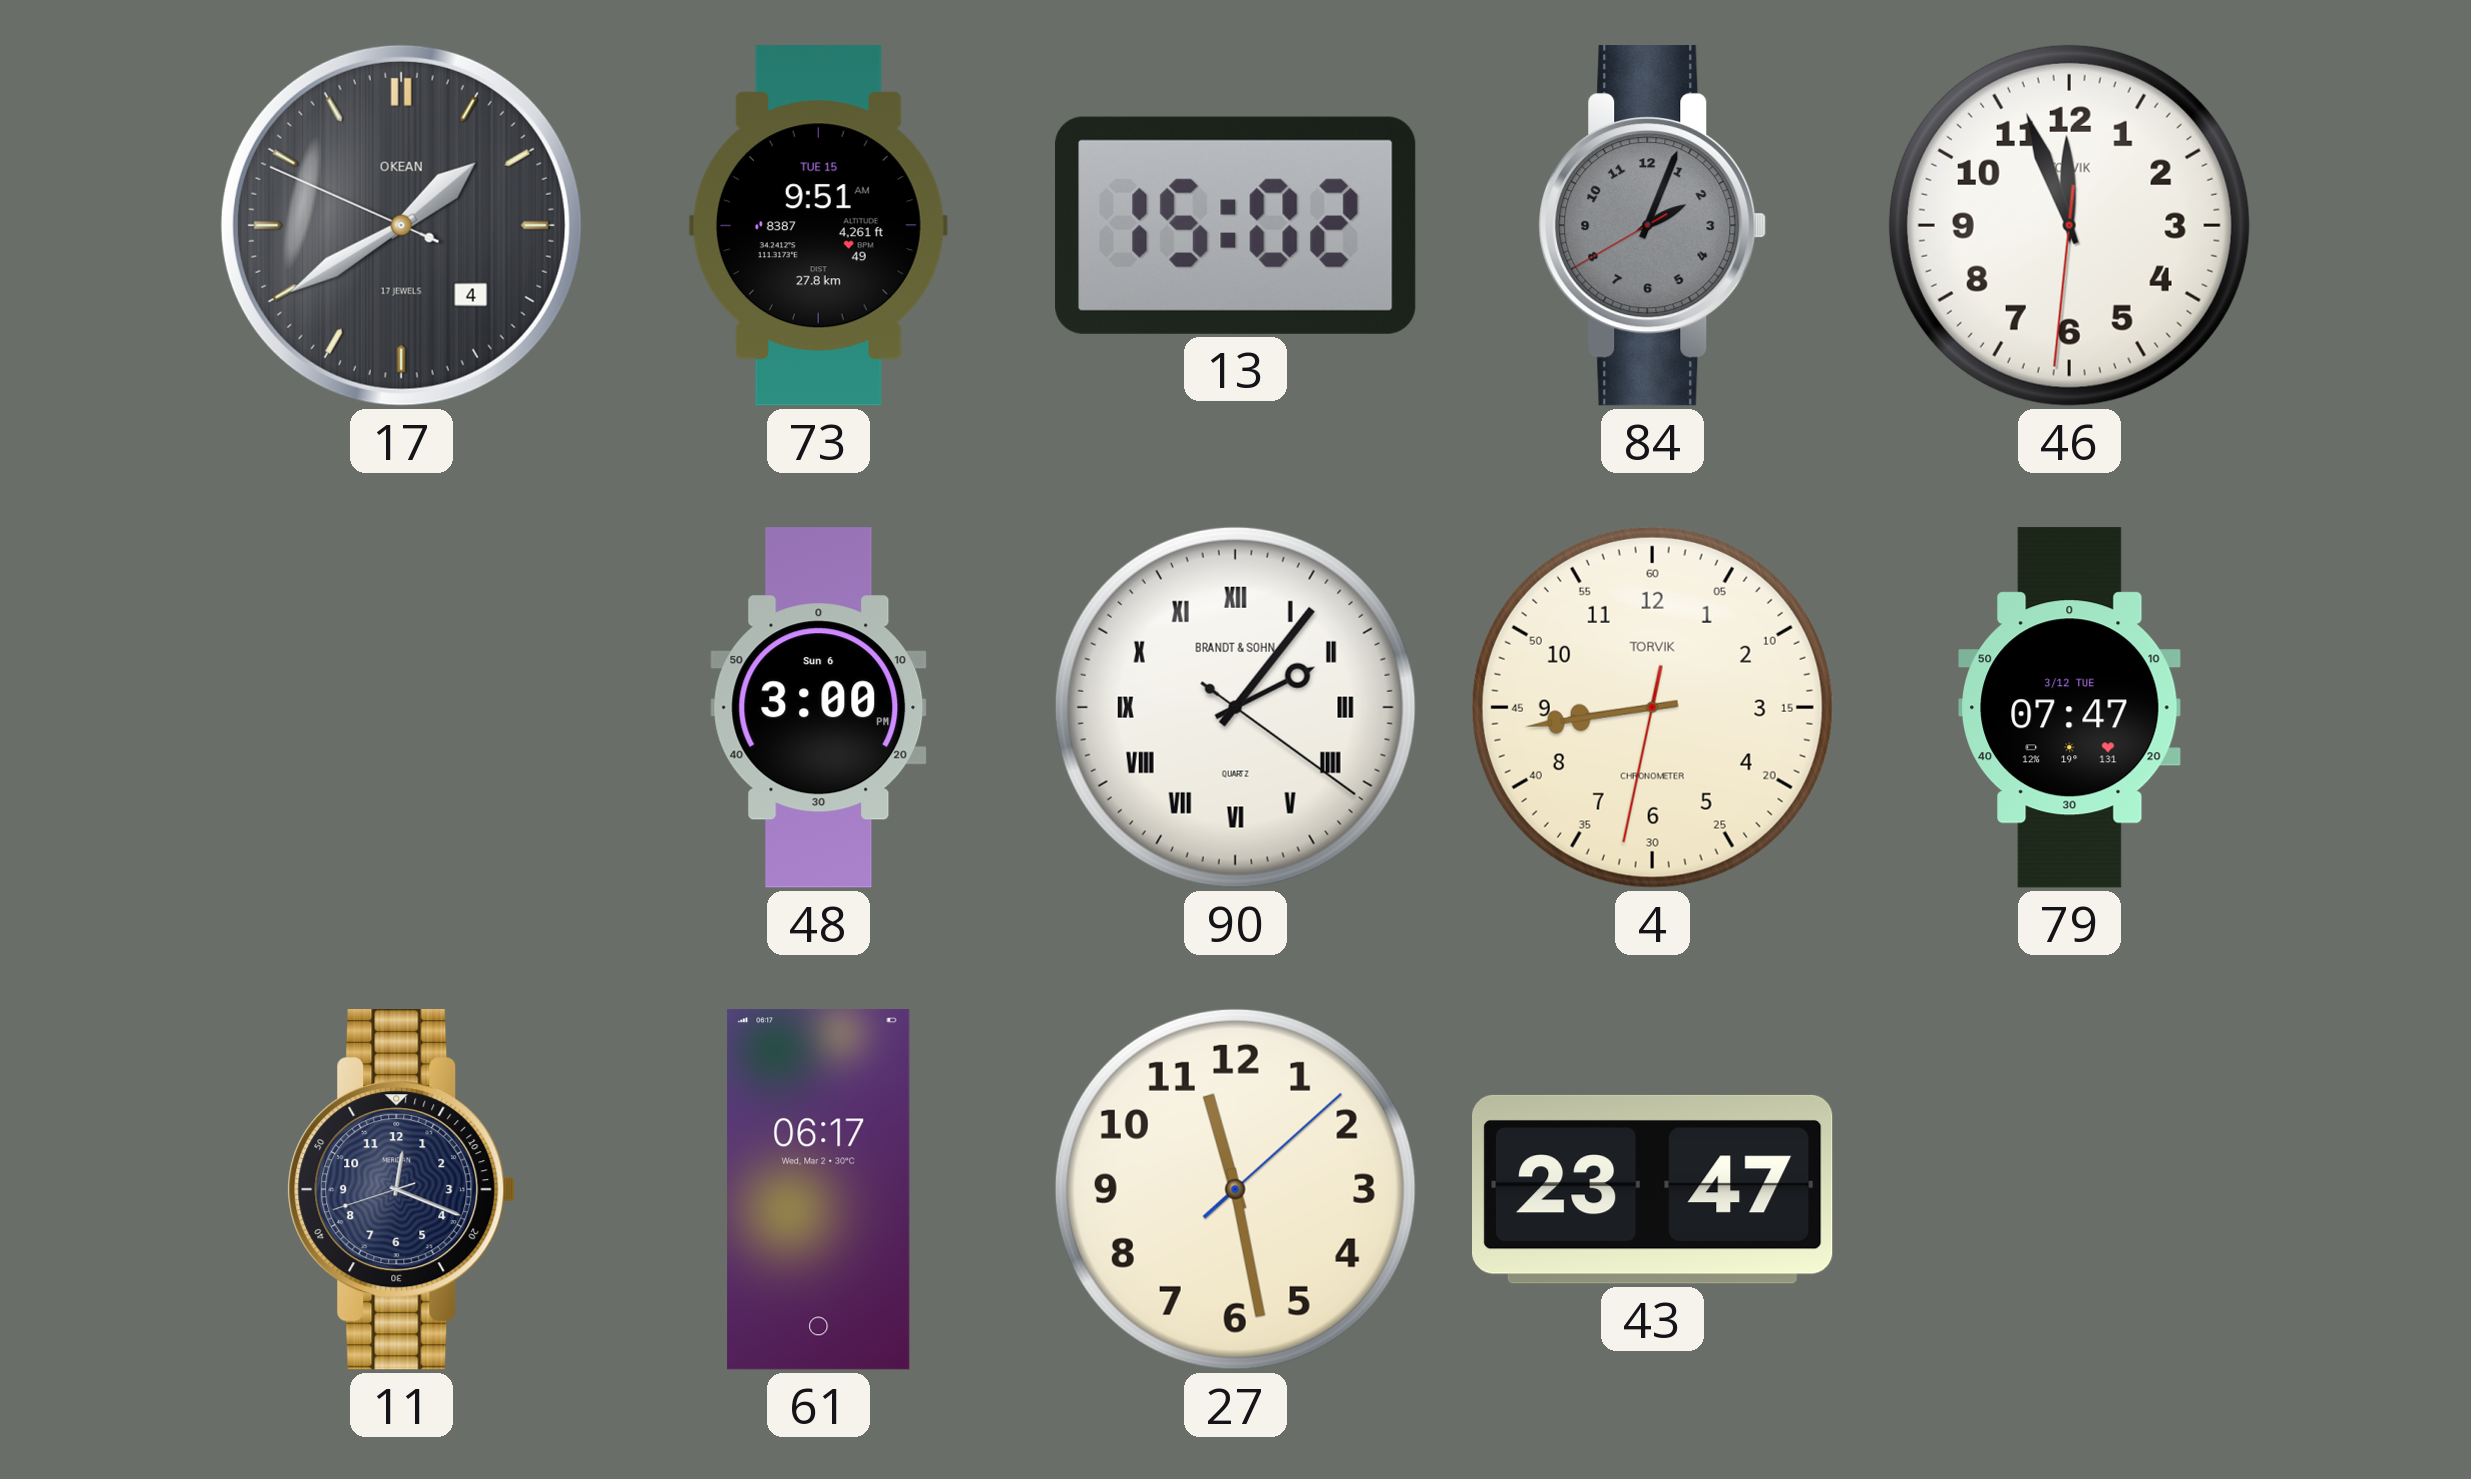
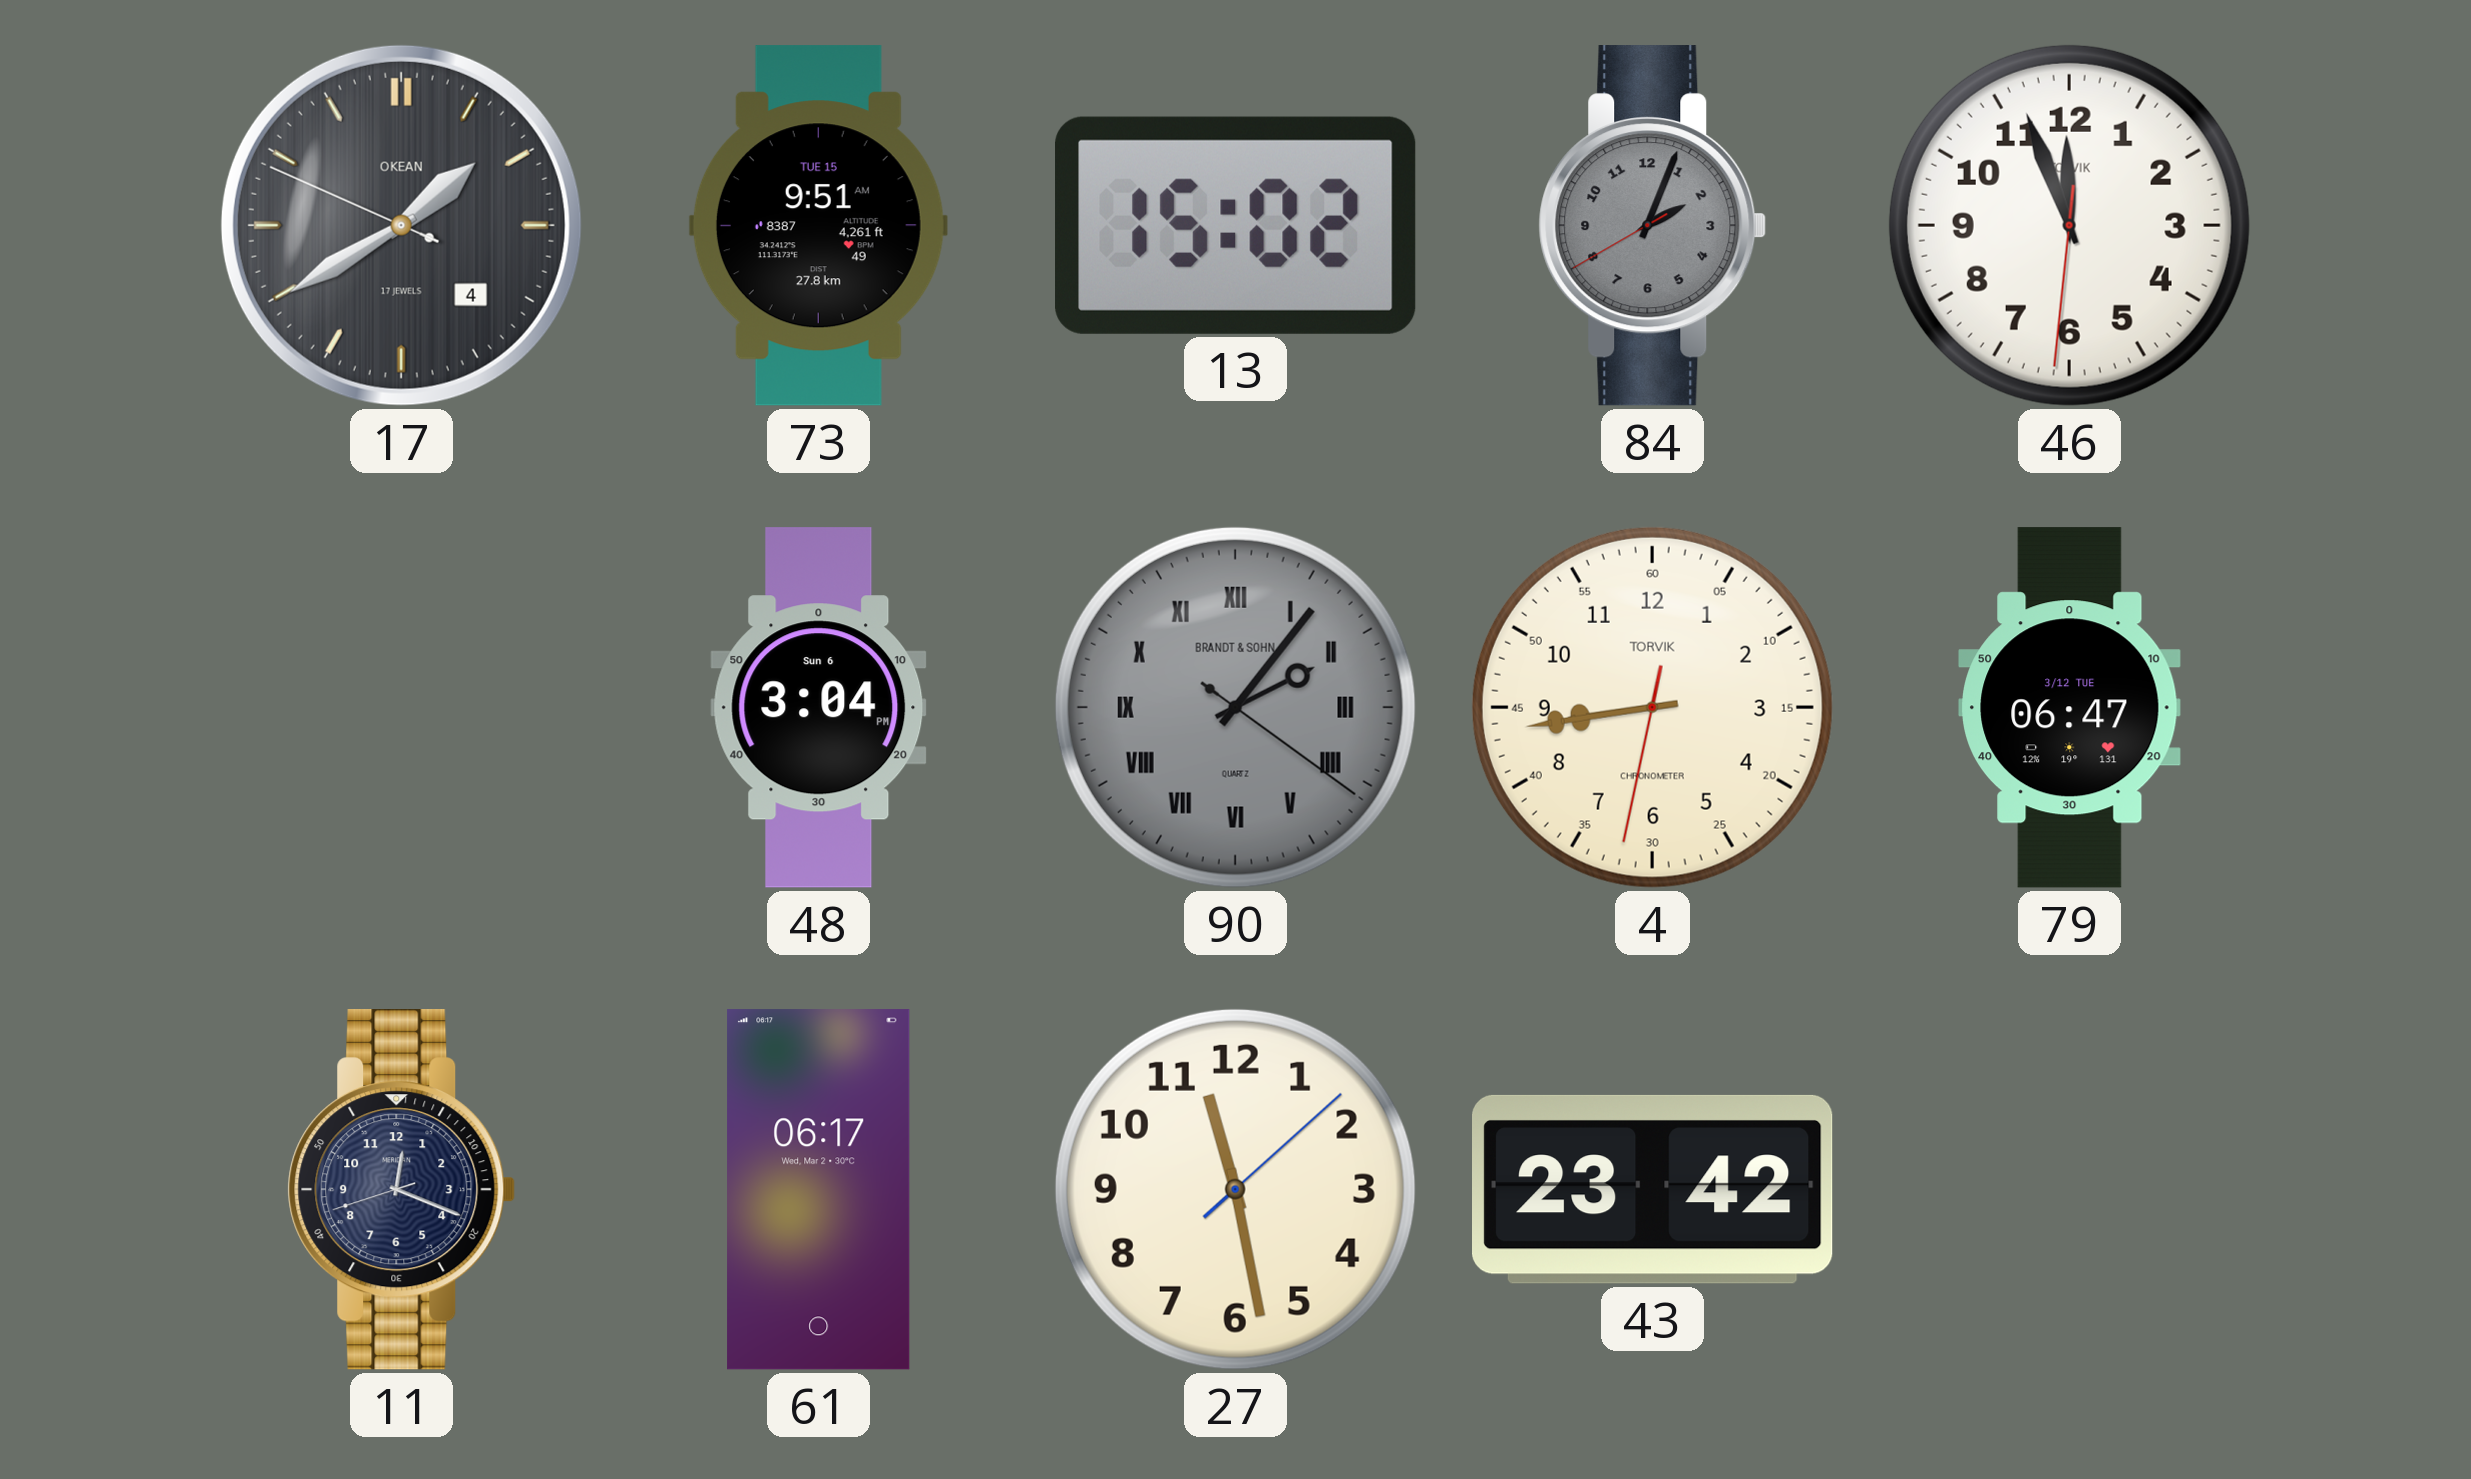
48: 3:00 -> 3:04
90 dial: white -> grey
79: 07:47 -> 06:47
43: 23:47 -> 23:42
